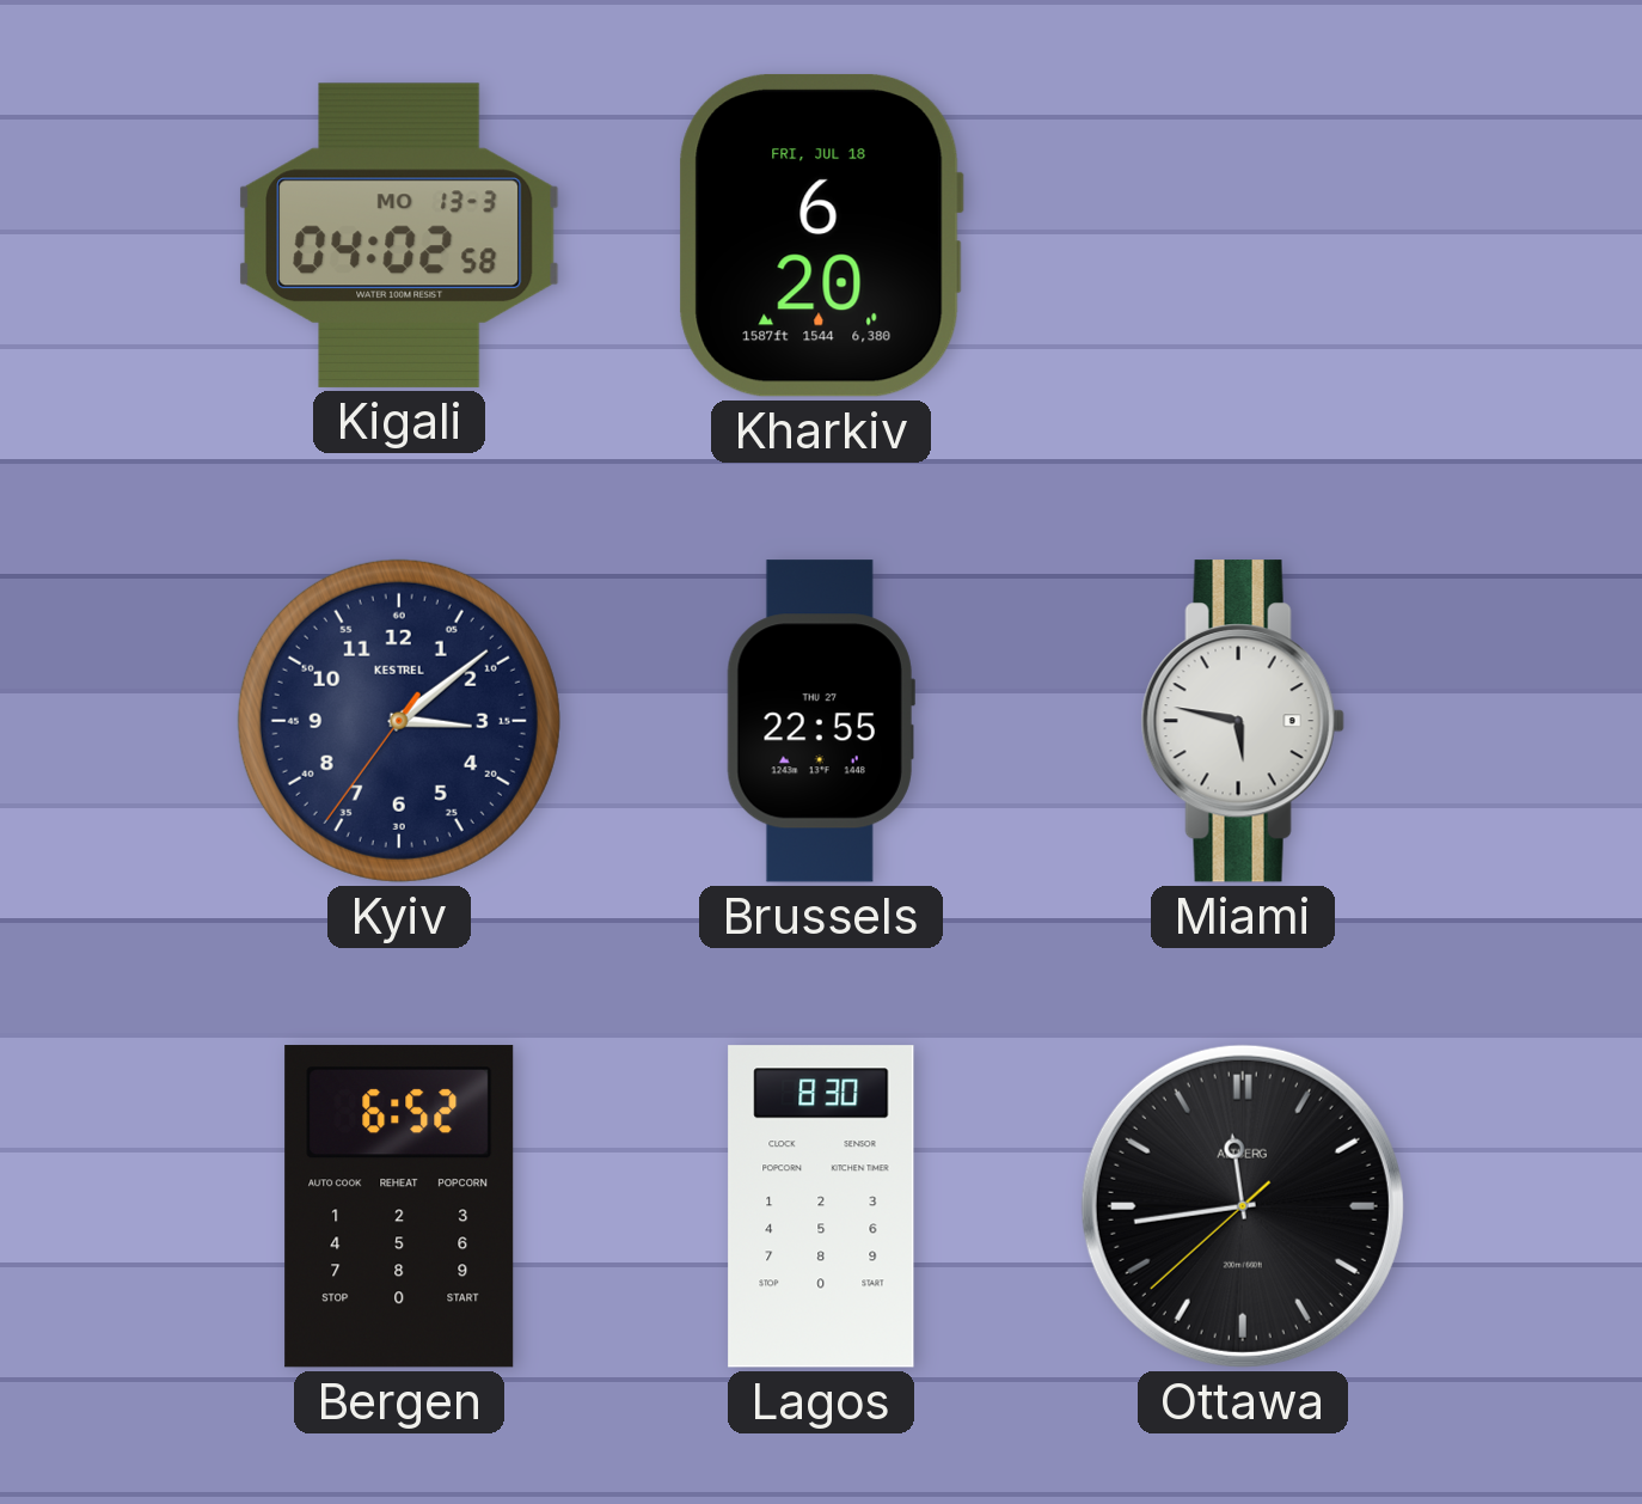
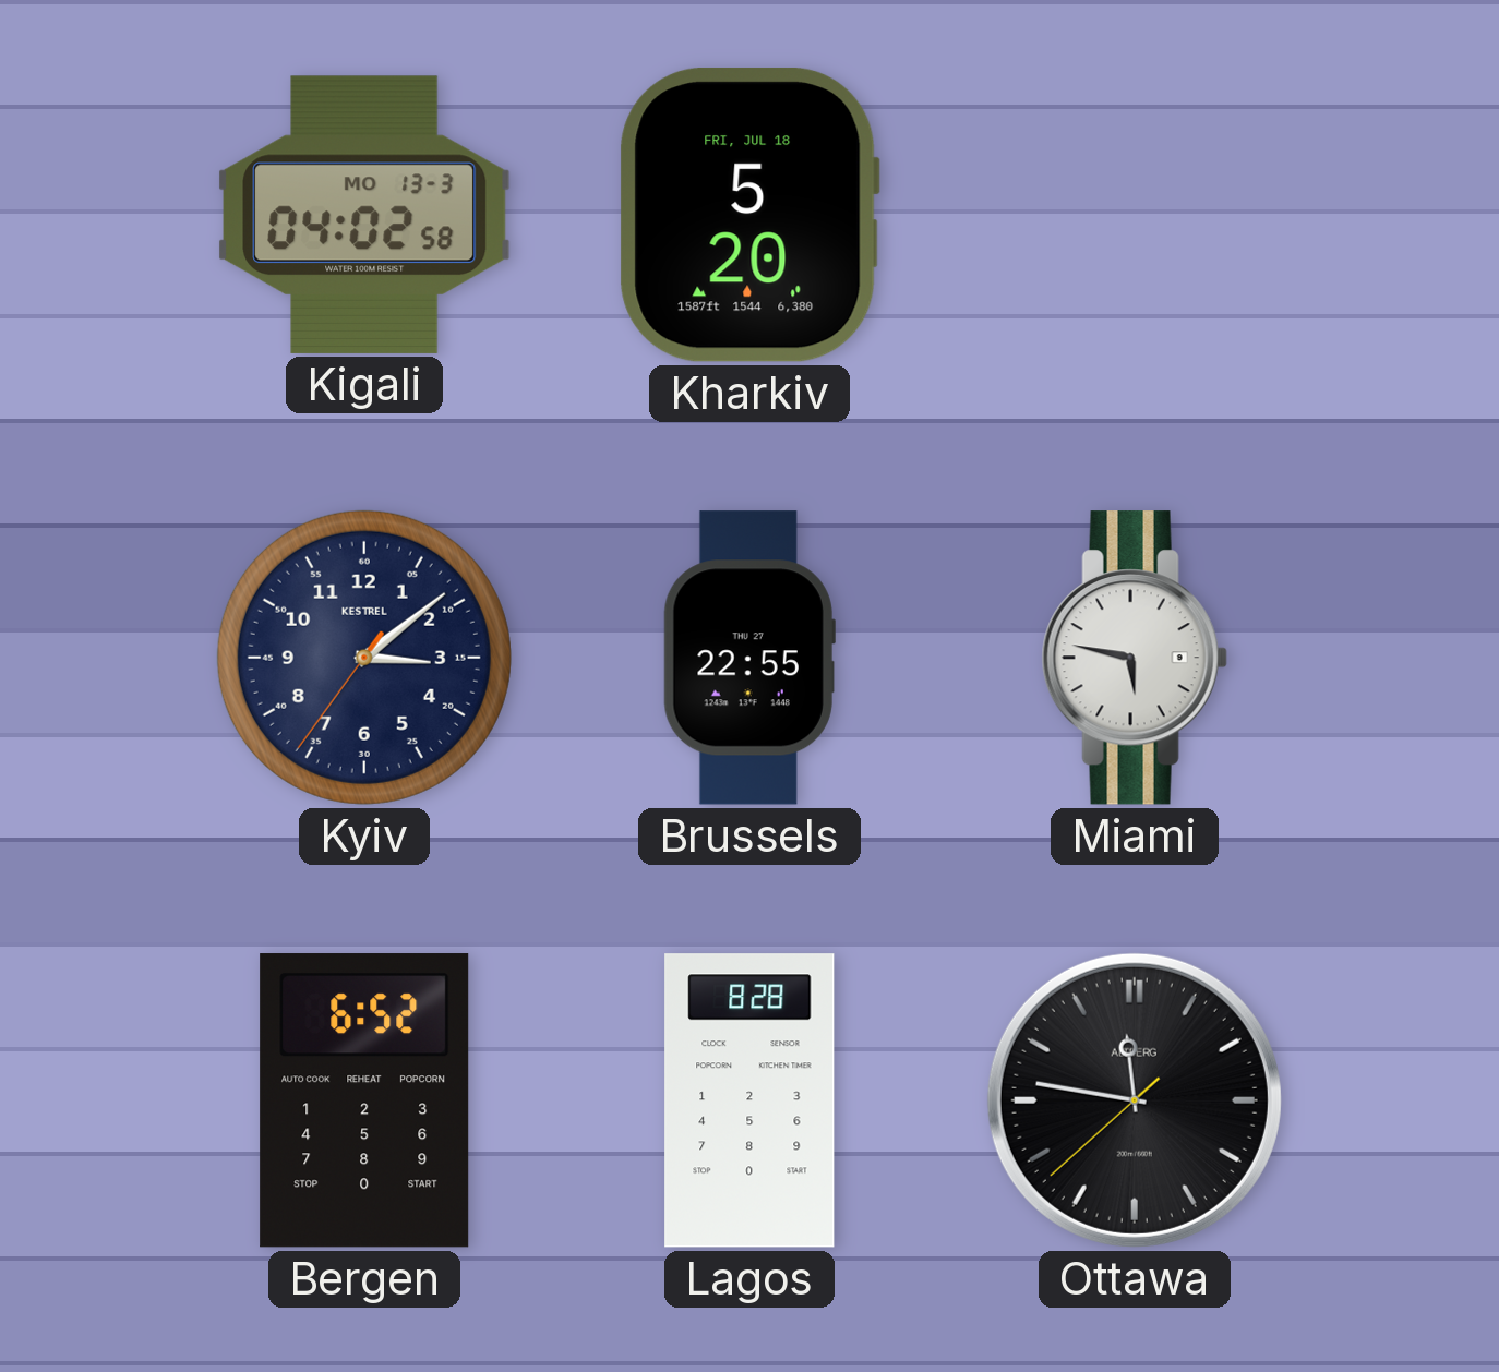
Kharkiv: 6:20 -> 5:20
Lagos: 8:30 -> 8:28
Ottawa: 11:43 -> 11:46
